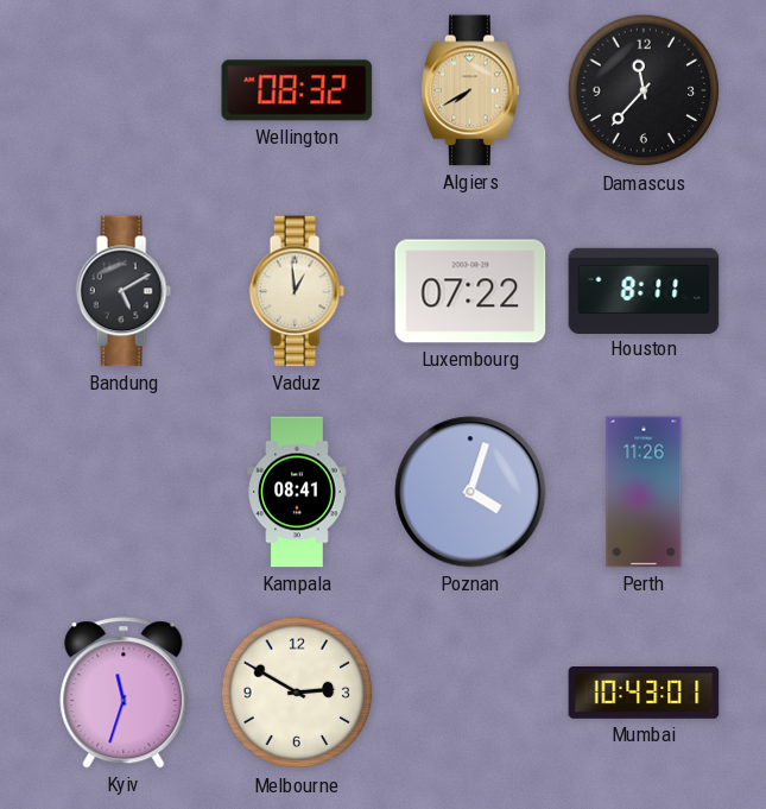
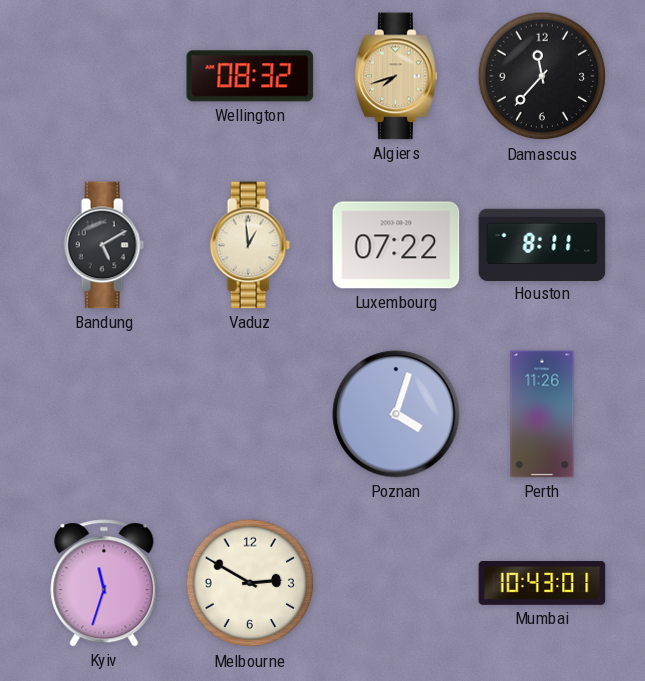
Algiers: 7:40 -> 7:42
Kampala: 08:41 -> none
